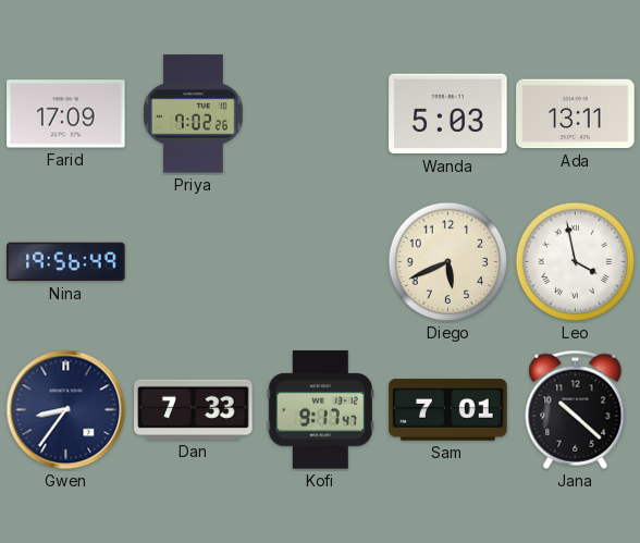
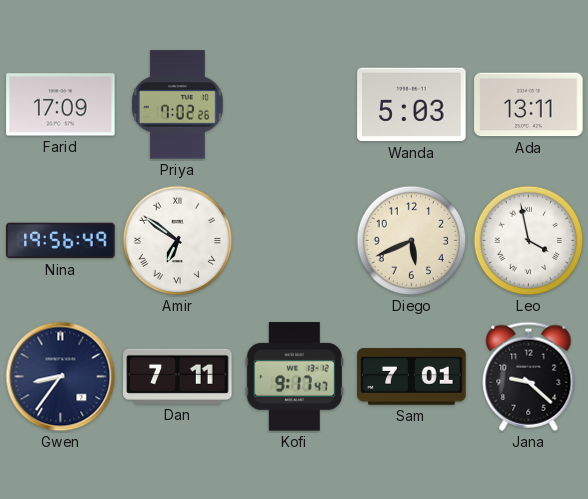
Amir: none -> 6:51
Dan: 7:33 -> 7:11
Jana: 10:22 -> 9:22
